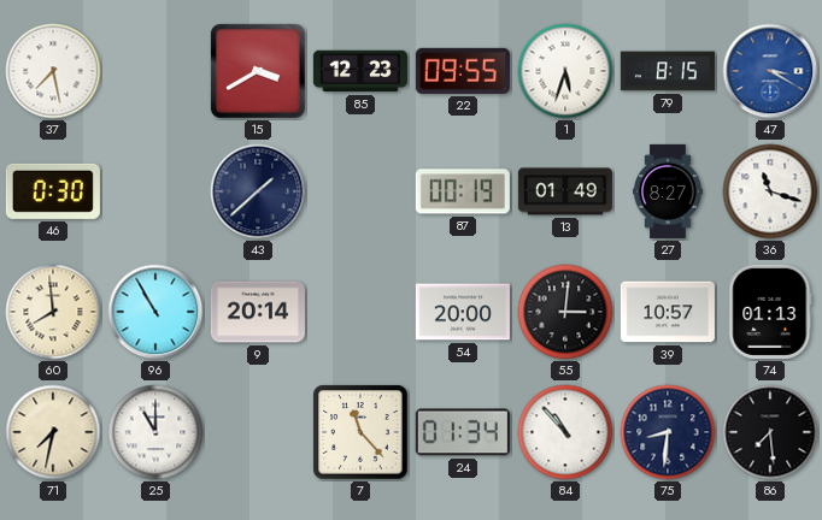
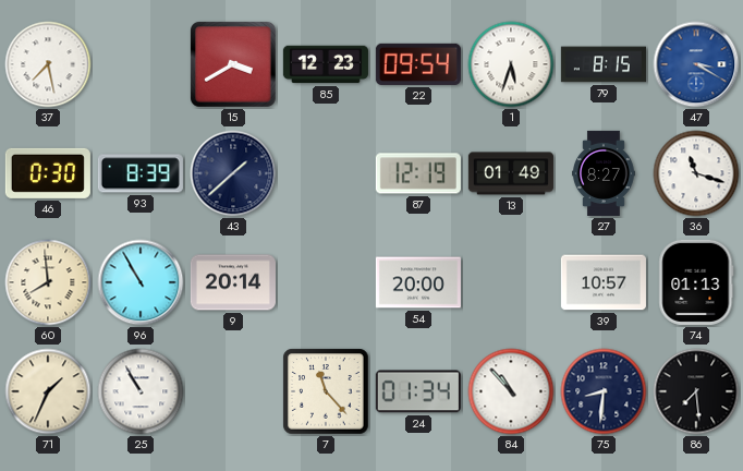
22: 09:55 -> 09:54
93: none -> 8:39
87: 00:19 -> 12:19
55: 3:01 -> none
71: 7:32 -> 1:34
25: 11:00 -> 10:55
